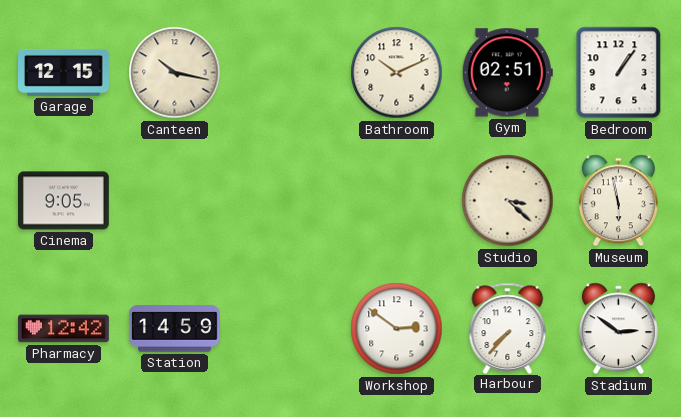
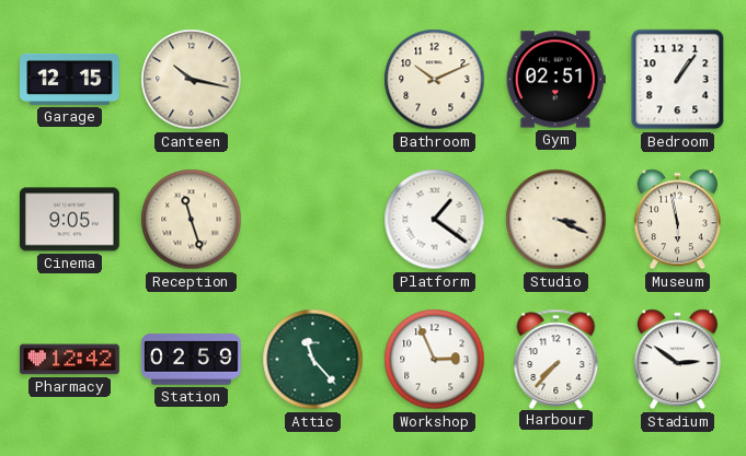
Reception: none -> 11:27
Platform: none -> 1:21
Studio: 3:22 -> 3:19
Station: 14:59 -> 02:59
Attic: none -> 11:23
Workshop: 2:51 -> 2:56
